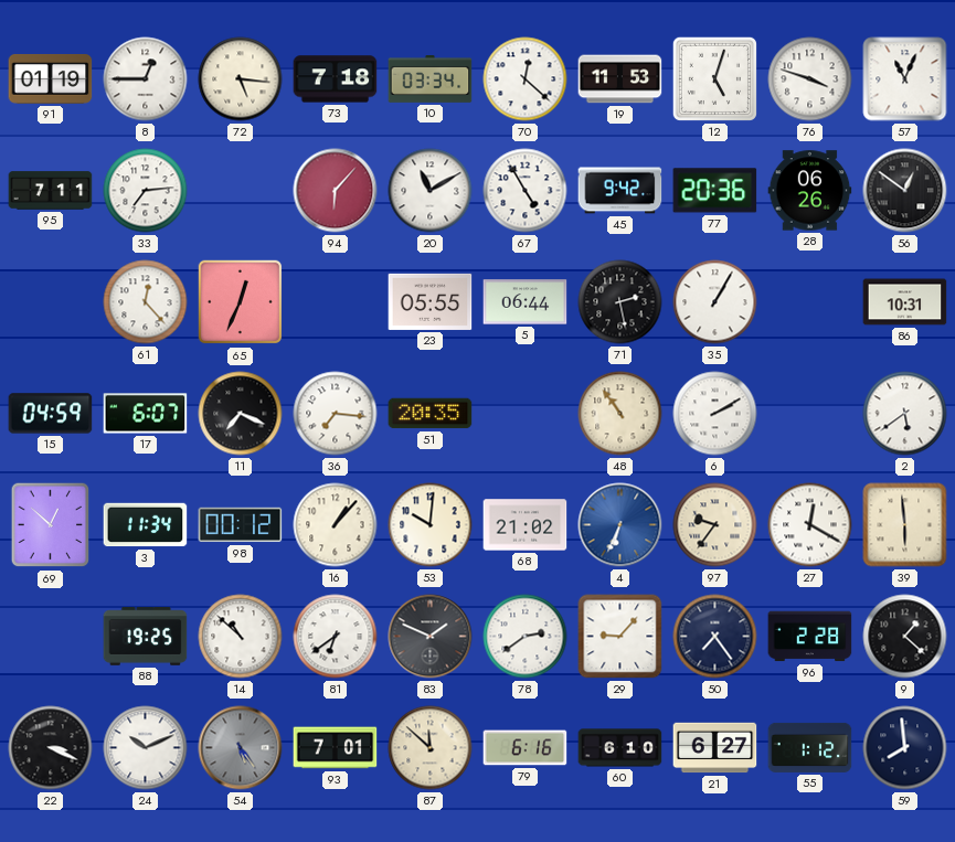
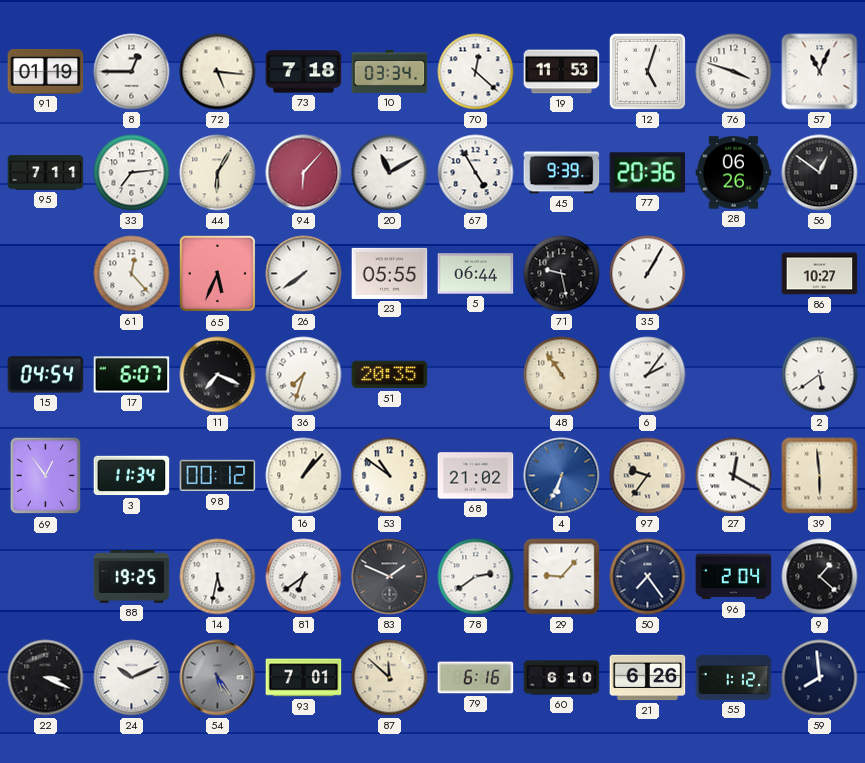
44: none -> 6:05
45: 9:42 -> 9:39
65: 12:34 -> 5:34
26: none -> 7:39
71: 2:28 -> 9:28
86: 10:31 -> 10:27
15: 04:59 -> 04:54
36: 7:16 -> 7:33
6: 2:10 -> 2:06
69: 12:52 -> 12:54
53: 10:01 -> 10:51
14: 10:52 -> 5:32
96: 2:28 -> 2:04
21: 6:27 -> 6:26
